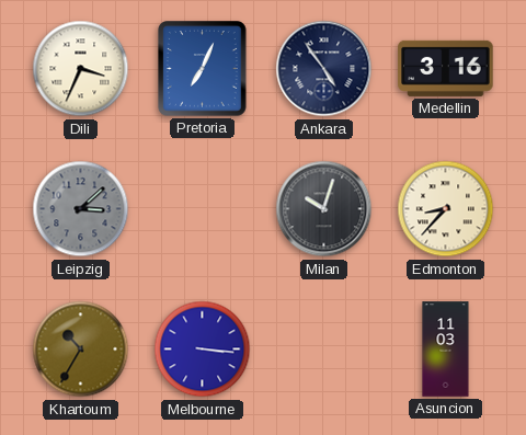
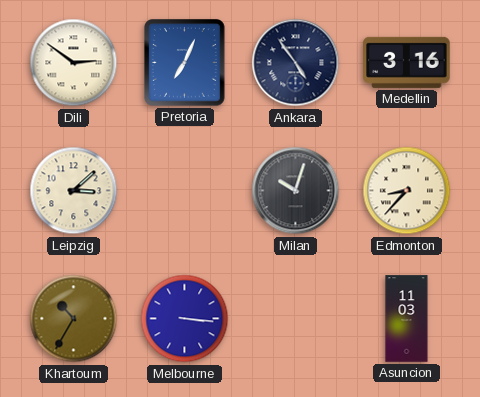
Dili: 3:34 -> 2:51
Leipzig dial: grey -> cream
